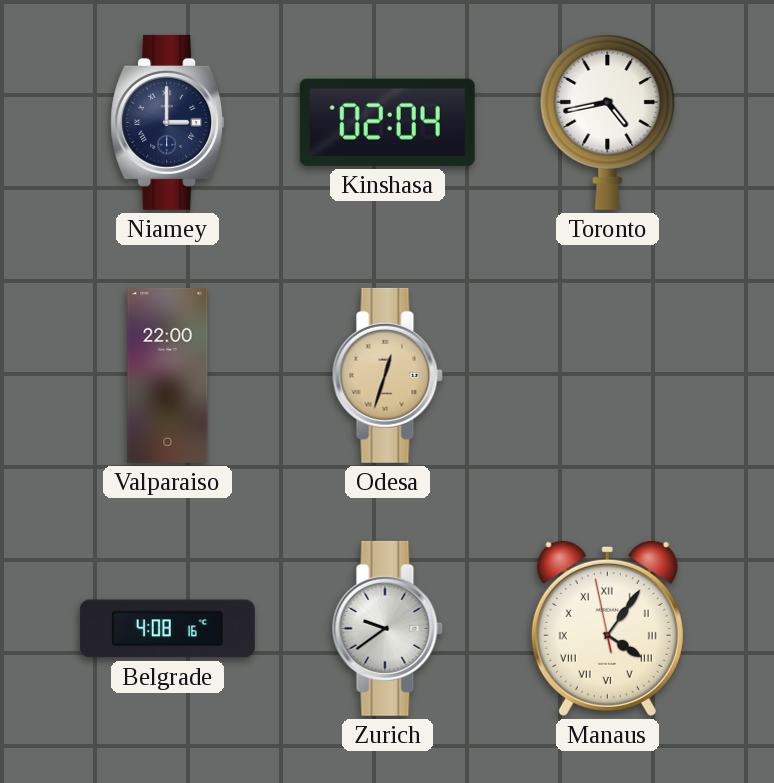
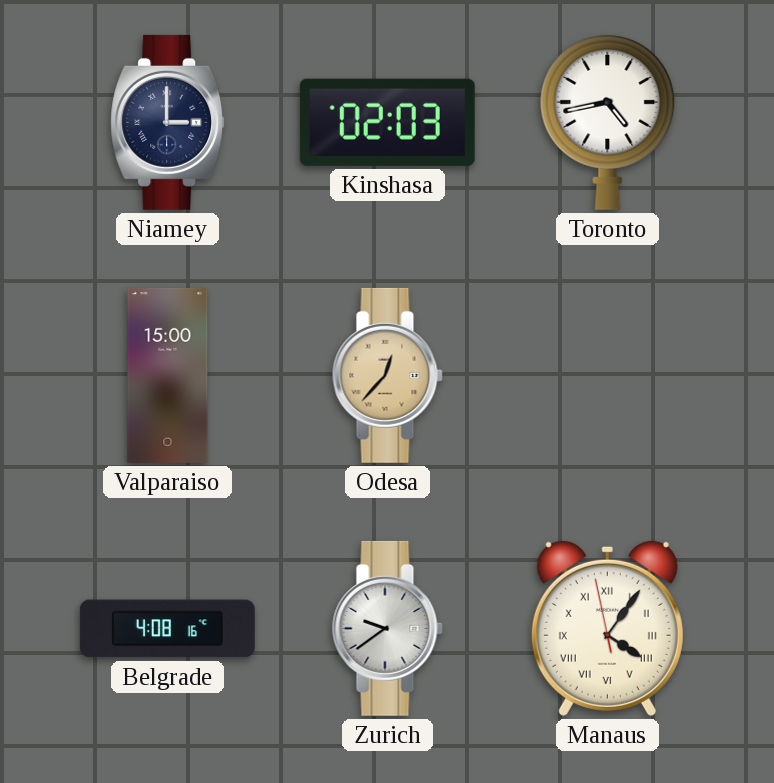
Kinshasa: 02:04 -> 02:03
Valparaiso: 22:00 -> 15:00
Odesa: 12:33 -> 12:37
